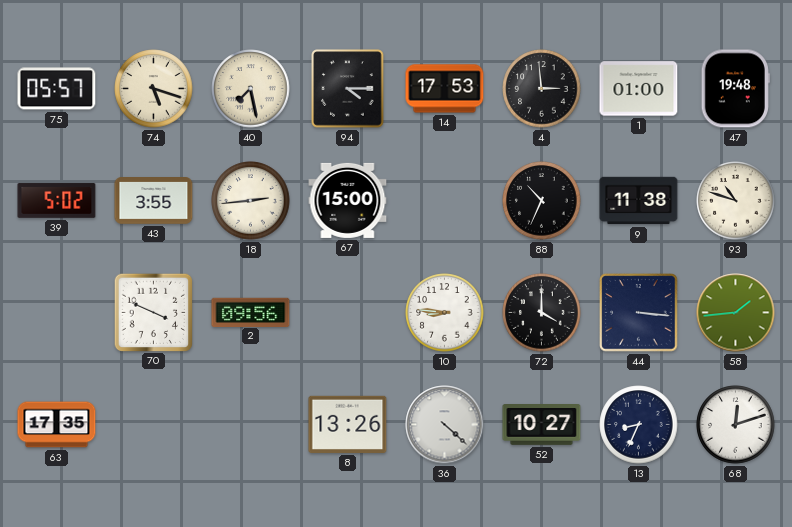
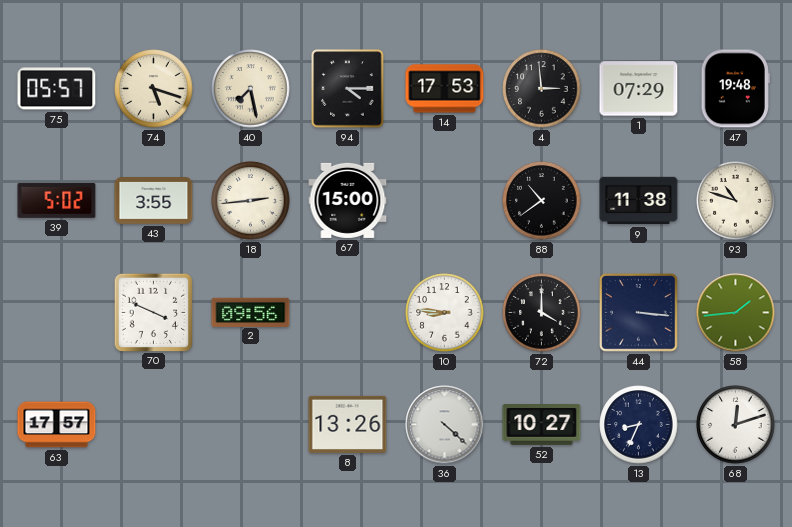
1: 01:00 -> 07:29
88: 10:34 -> 10:39
63: 17:35 -> 17:57
